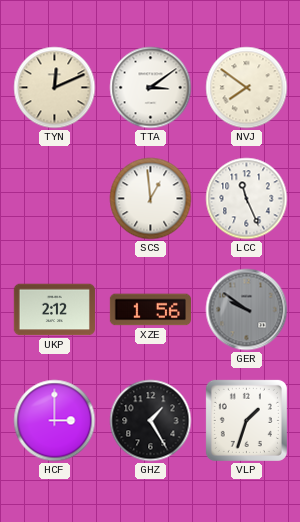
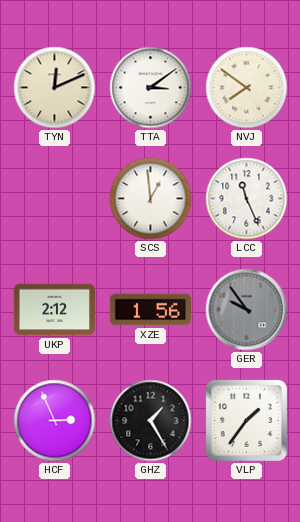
GER: 9:51 -> 9:54
HCF: 3:00 -> 2:56
VLP: 1:33 -> 1:36
